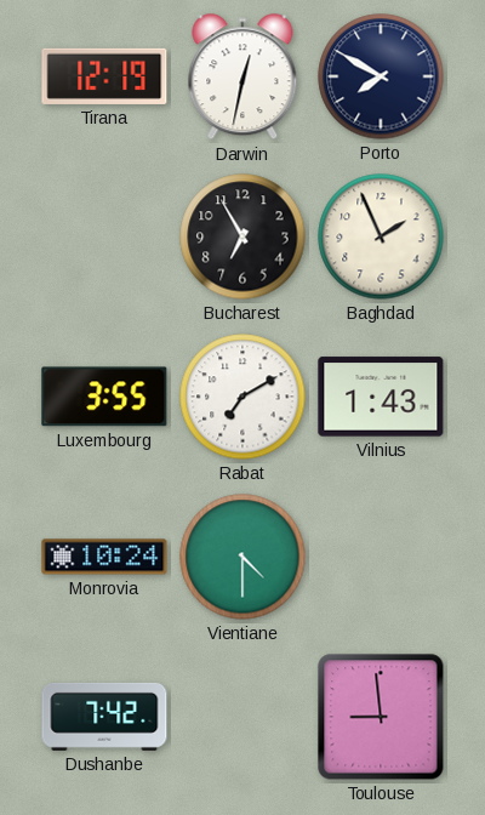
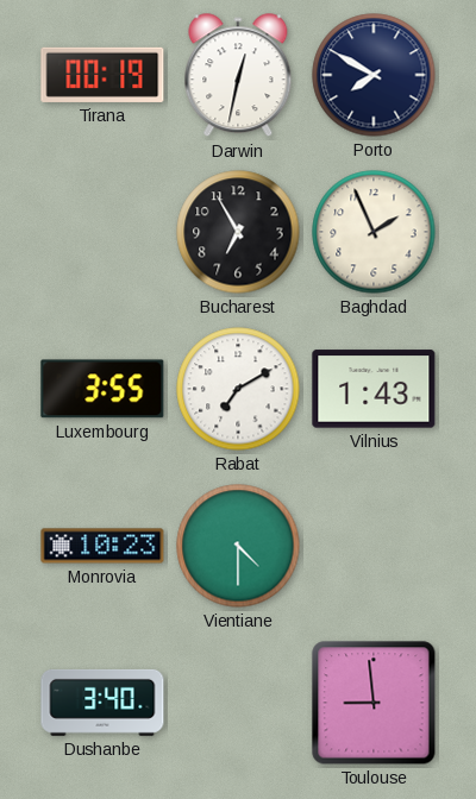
Tirana: 12:19 -> 00:19
Monrovia: 10:24 -> 10:23
Dushanbe: 7:42 -> 3:40
